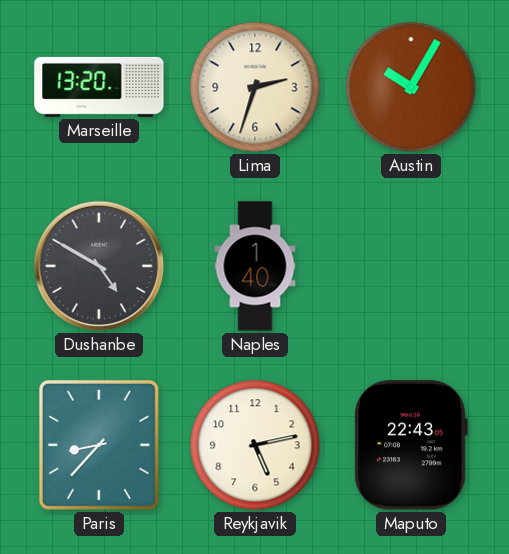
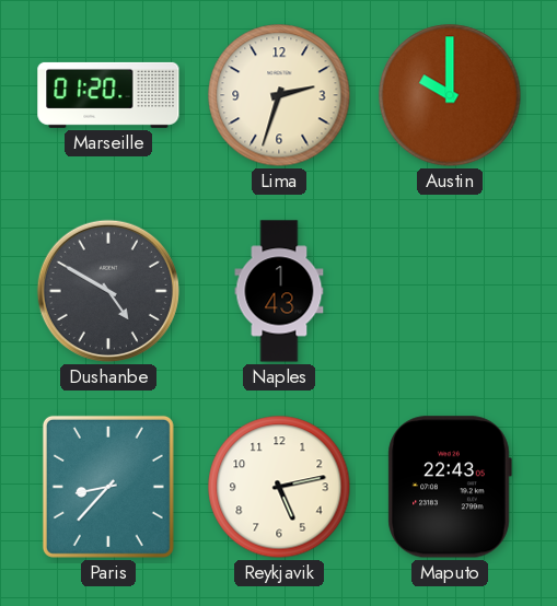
Marseille: 13:20 -> 01:20
Austin: 10:05 -> 10:00
Naples: 1:40 -> 1:43
